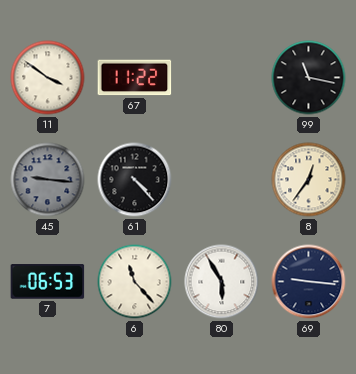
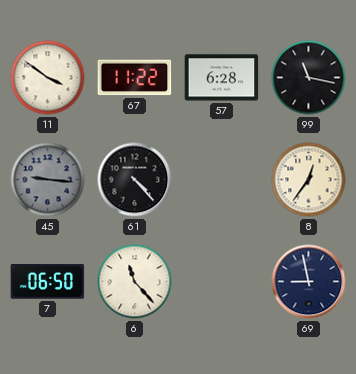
57: none -> 6:28
7: 06:53 -> 06:50
80: 5:55 -> none
69: 9:16 -> 8:58
